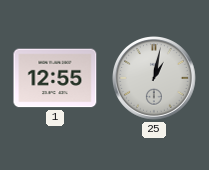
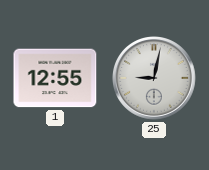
25: 1:02 -> 9:02
